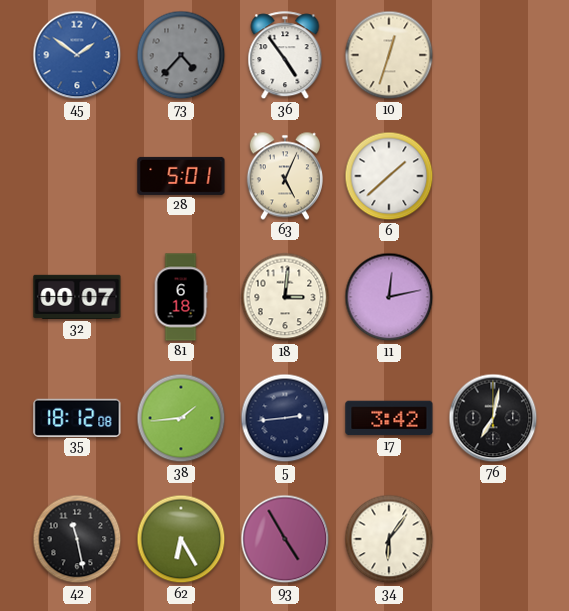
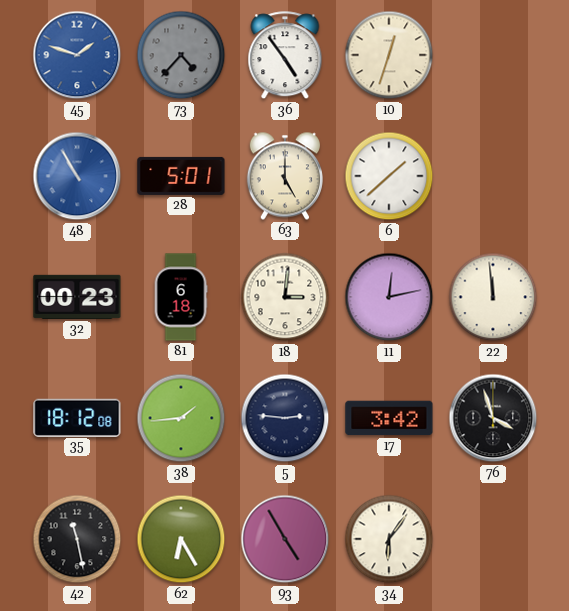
45: 1:51 -> 1:48
48: none -> 10:55
63: 5:04 -> 5:00
32: 00:07 -> 00:23
22: none -> 11:59
5: 2:44 -> 2:46
76: 7:02 -> 3:57
